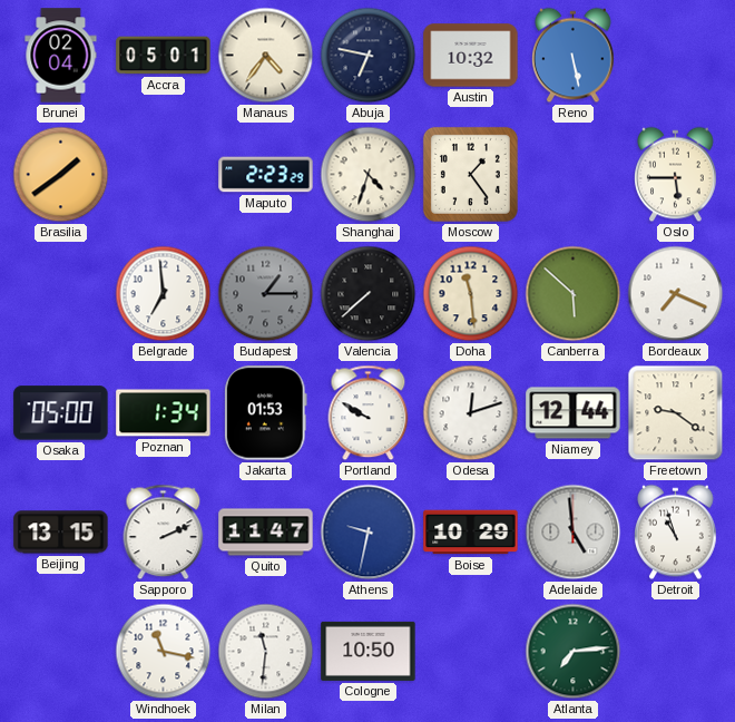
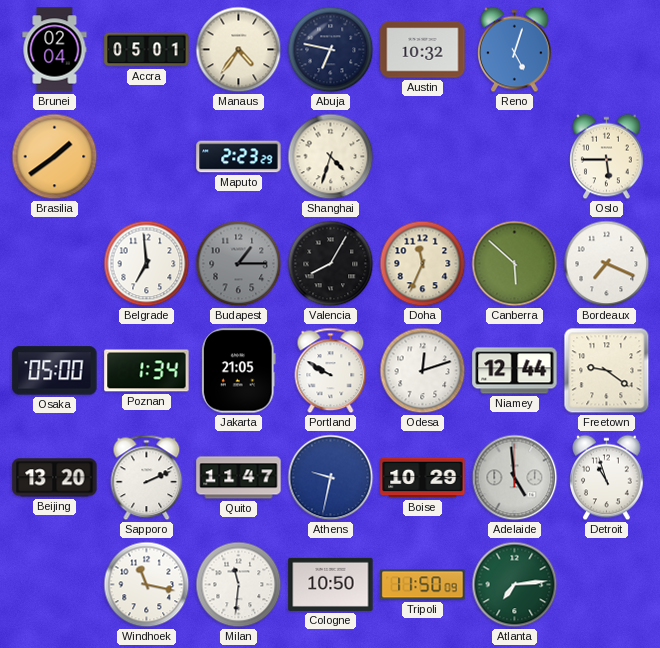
Reno: 5:28 -> 5:03
Moscow: 1:24 -> none
Valencia: 7:38 -> 8:05
Doha: 11:29 -> 11:34
Jakarta: 01:53 -> 21:05
Beijing: 13:15 -> 13:20
Tripoli: none -> 11:50
